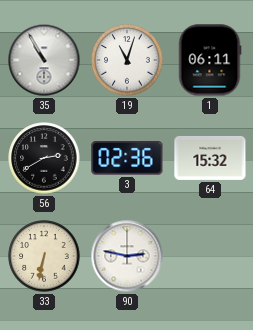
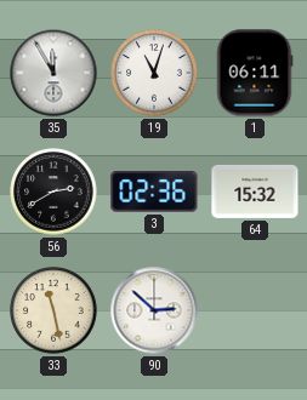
35: 10:55 -> 11:55
33: 6:32 -> 11:28
90: 2:47 -> 2:52
